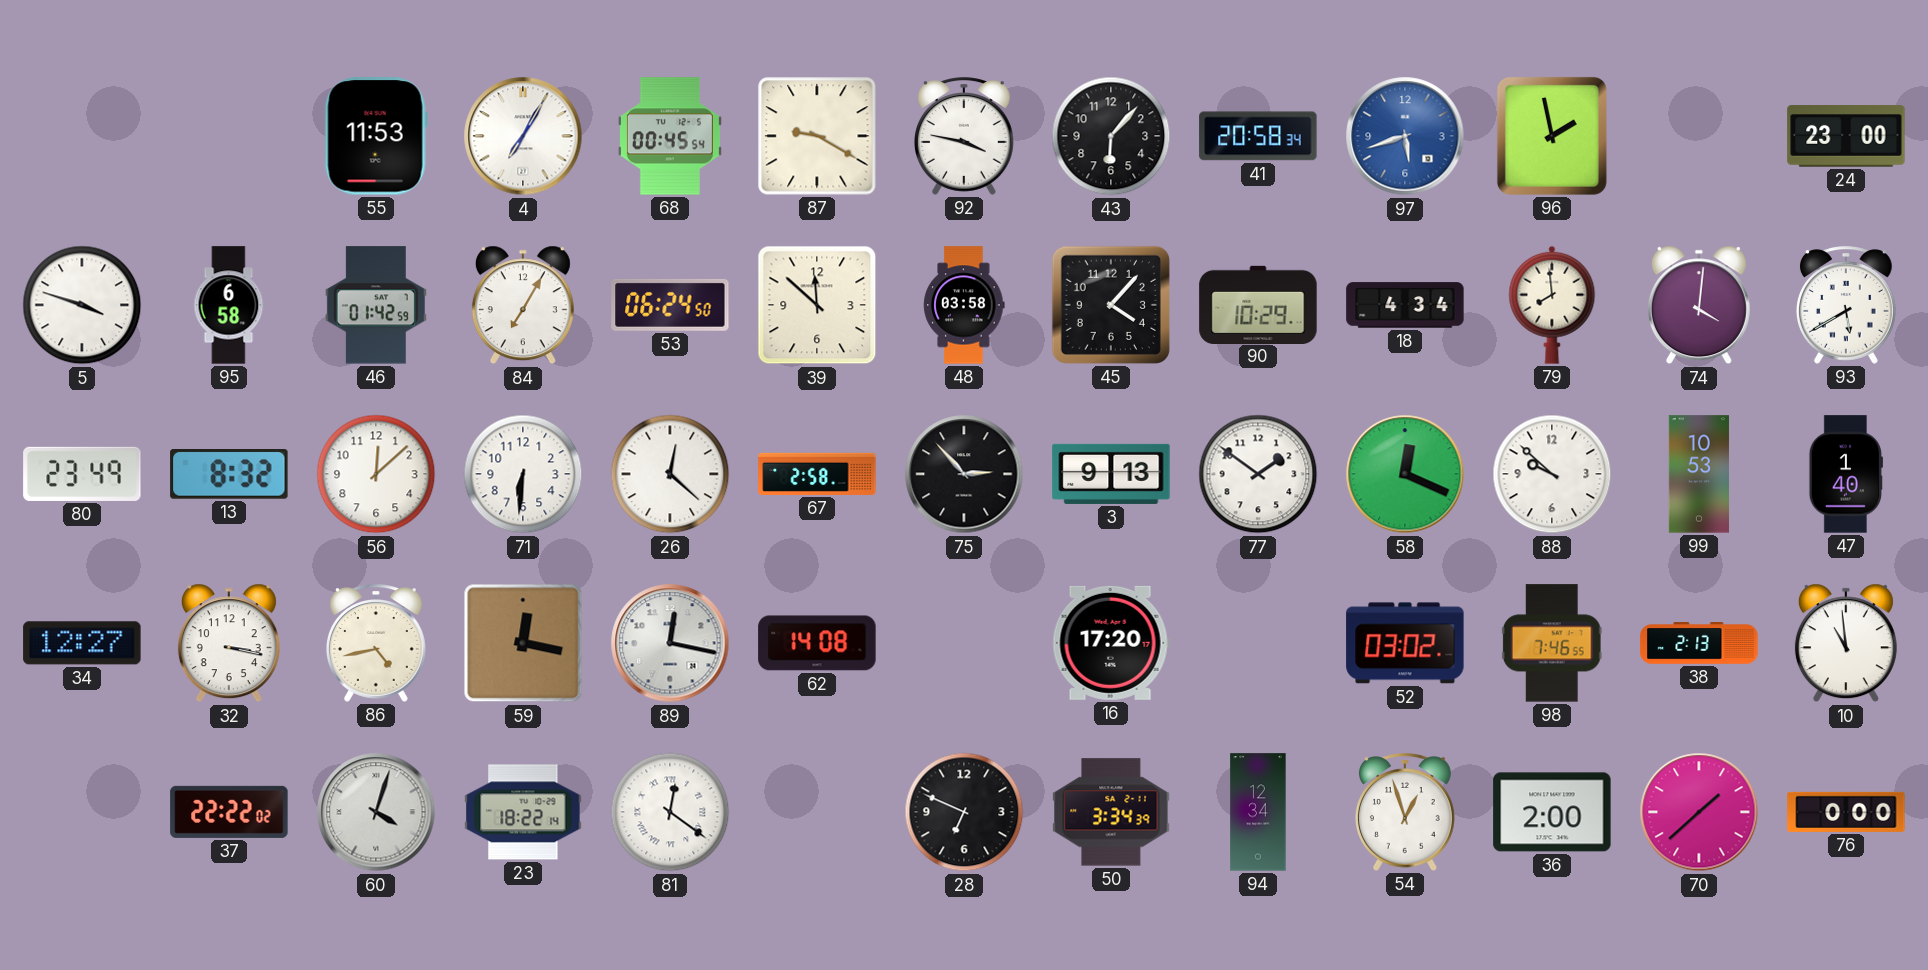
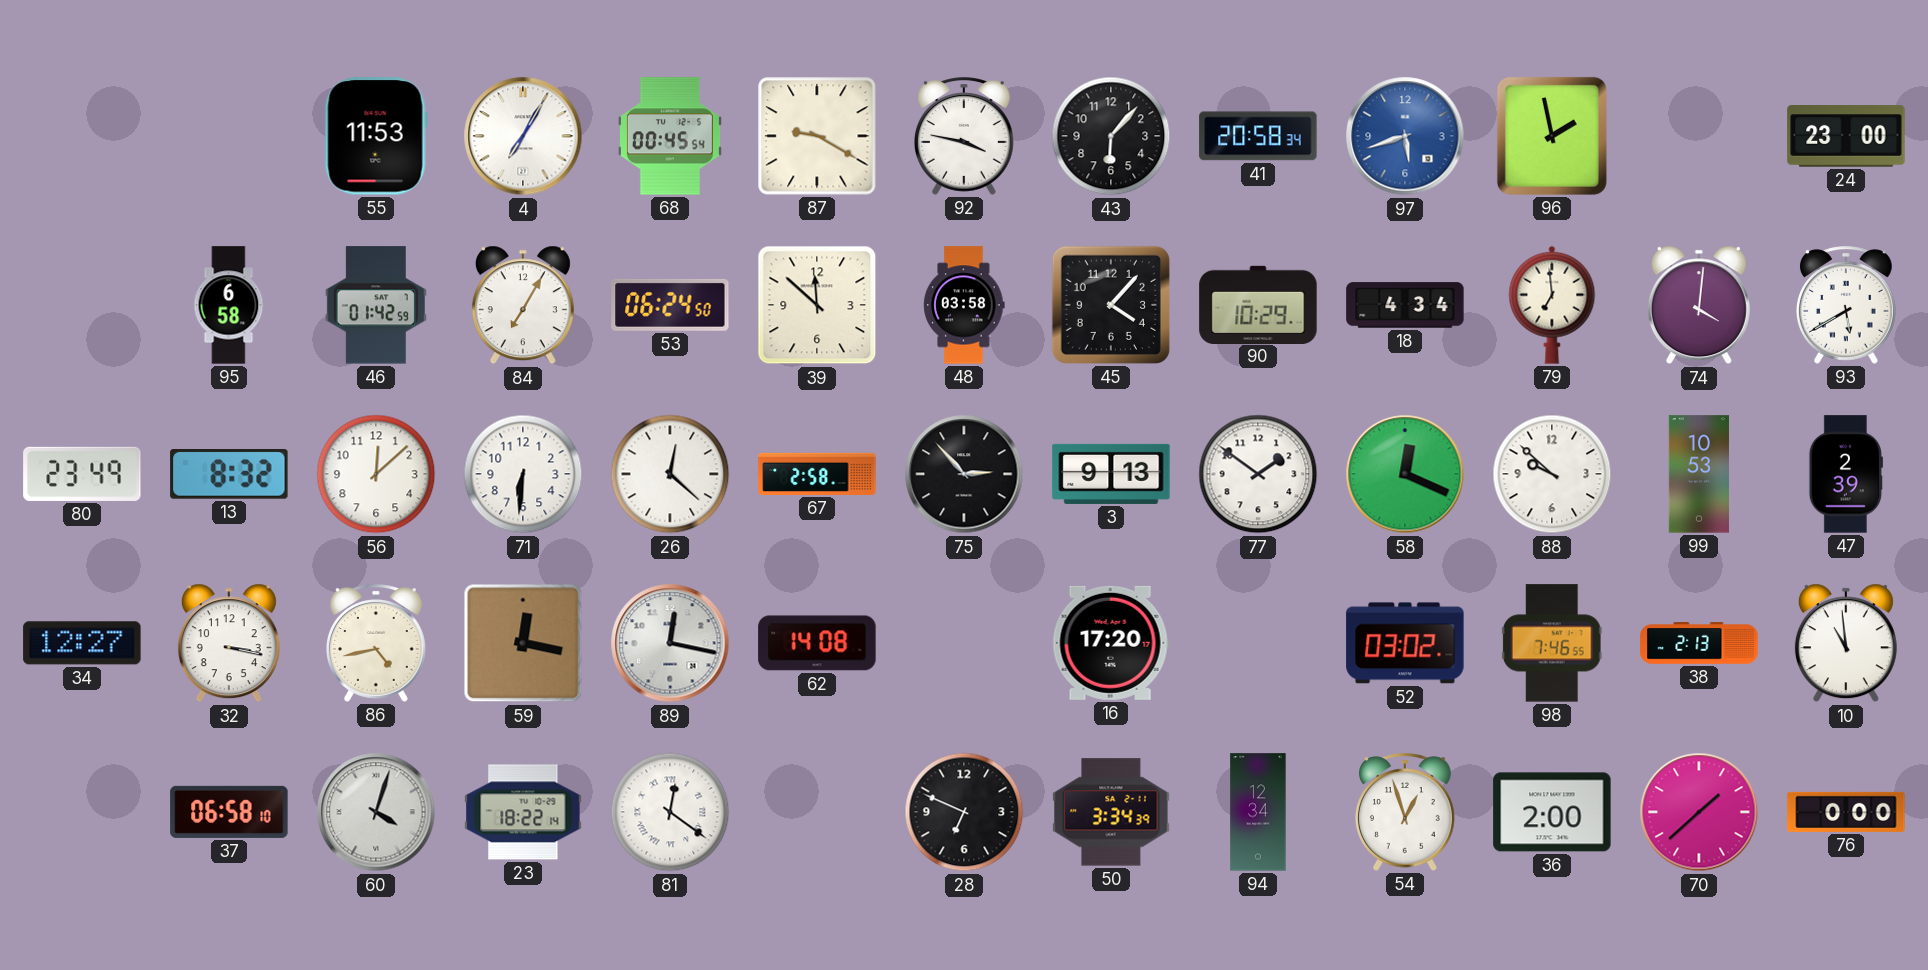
5: 3:48 -> none
79: 7:59 -> 6:59
47: 1:40 -> 2:39
37: 22:22 -> 06:58
